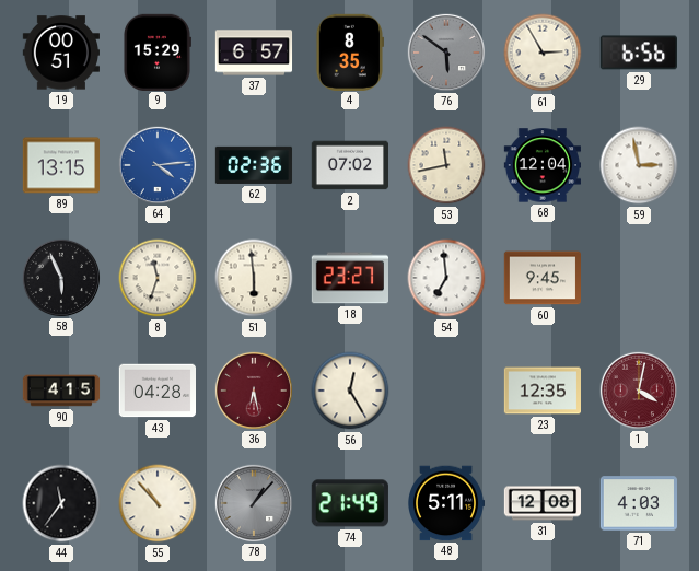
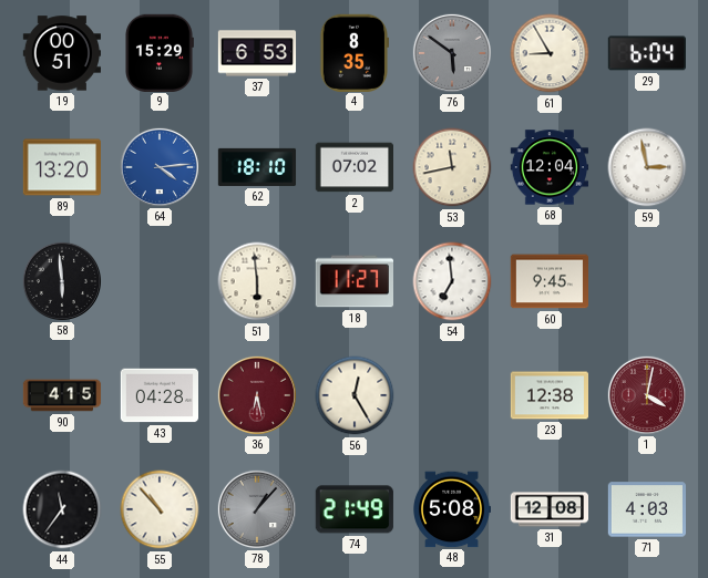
37: 6:57 -> 6:53
61: 2:55 -> 8:55
29: 6:56 -> 6:04
89: 13:15 -> 13:20
62: 02:36 -> 18:10
58: 5:56 -> 5:59
8: 11:33 -> none
18: 23:27 -> 11:27
23: 12:35 -> 12:38
48: 5:11 -> 5:08
